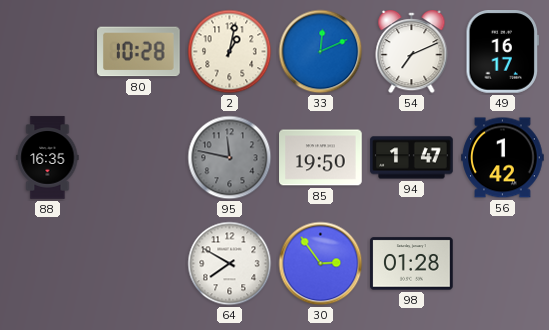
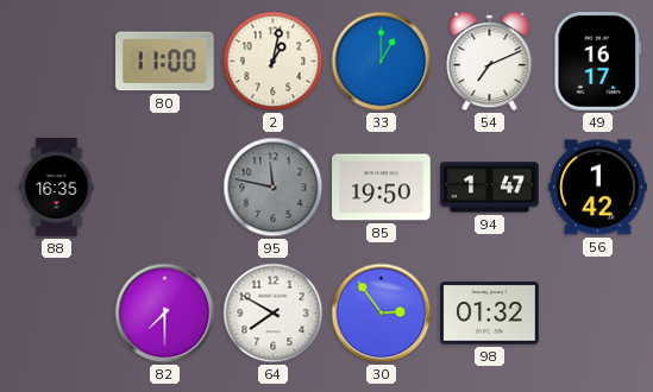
80: 10:28 -> 11:00
33: 12:11 -> 1:00
82: none -> 7:30
98: 01:28 -> 01:32
